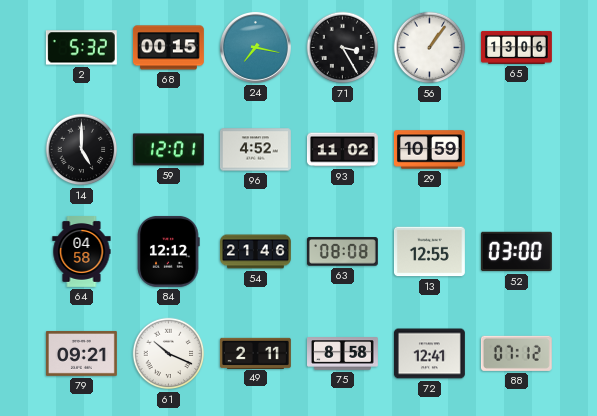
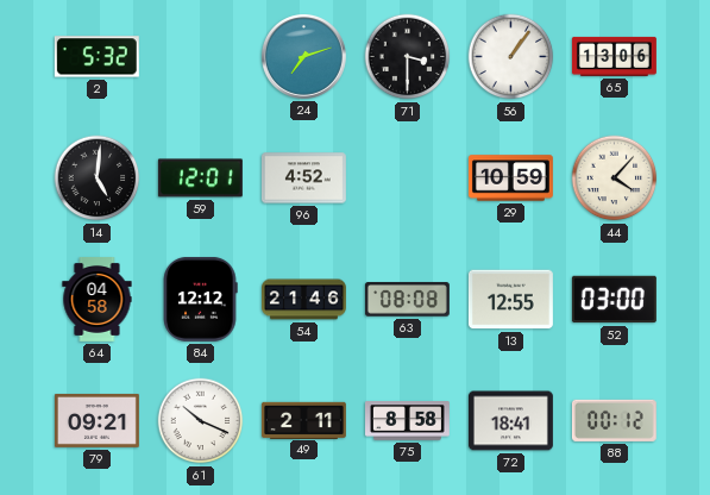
68: 00:15 -> none
24: 7:17 -> 7:12
71: 3:25 -> 3:30
14: 5:00 -> 5:01
93: 11:02 -> none
44: none -> 4:07
72: 12:41 -> 18:41
88: 07:12 -> 00:12
